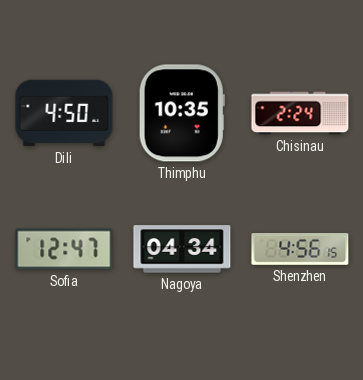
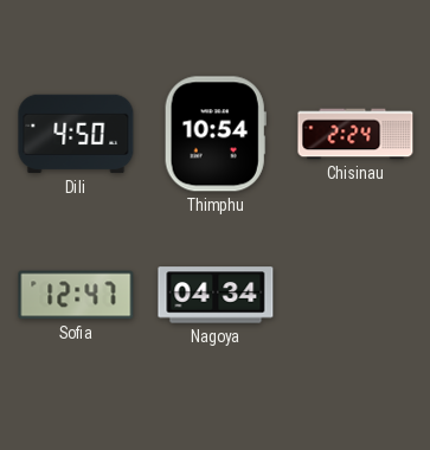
Thimphu: 10:35 -> 10:54
Shenzhen: 4:56 -> none
